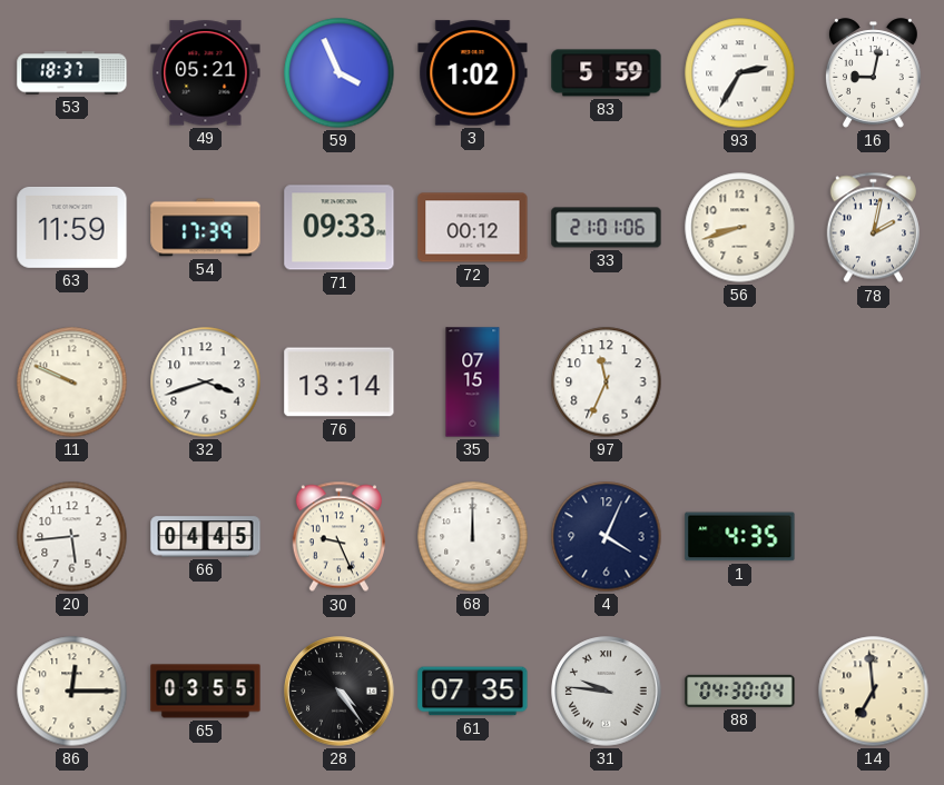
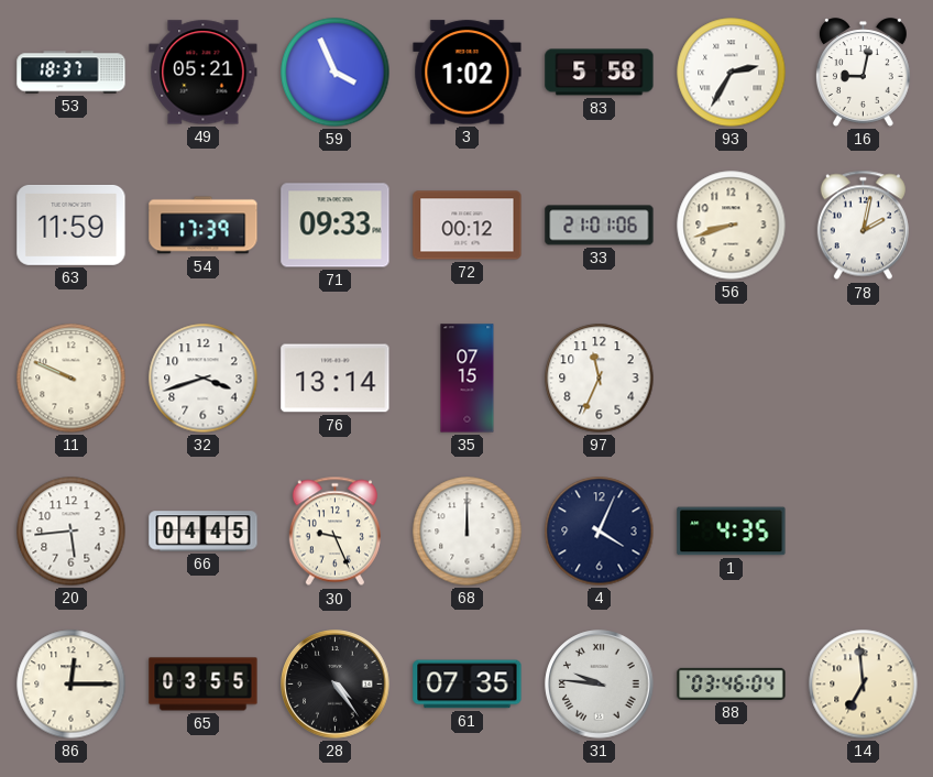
83: 5:59 -> 5:58
88: 04:30 -> 03:46
